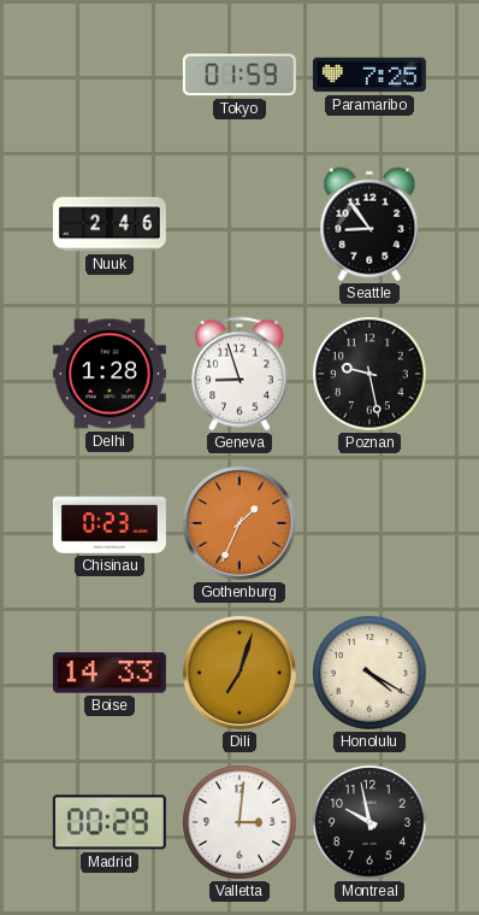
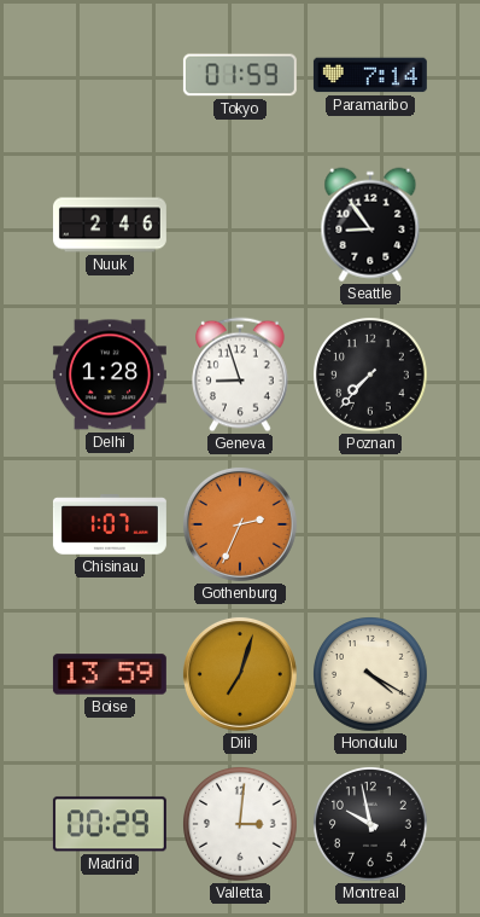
Paramaribo: 7:25 -> 7:14
Poznan: 9:28 -> 7:37
Chisinau: 0:23 -> 1:07
Gothenburg: 1:34 -> 2:34
Boise: 14:33 -> 13:59
